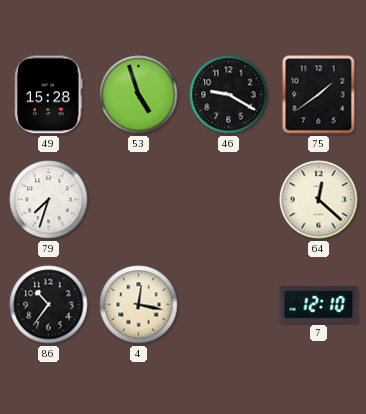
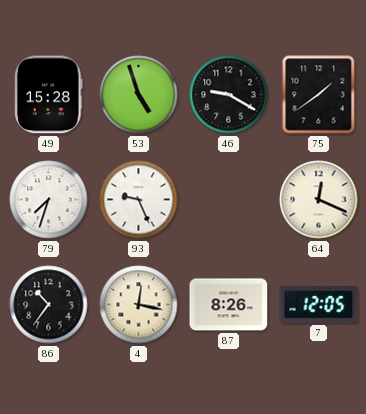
93: none -> 9:26
64: 12:22 -> 12:19
87: none -> 8:26
7: 12:10 -> 12:05
